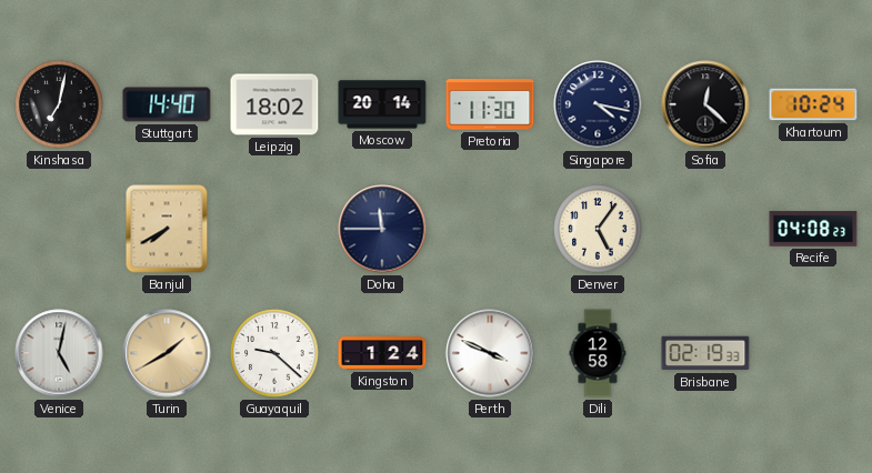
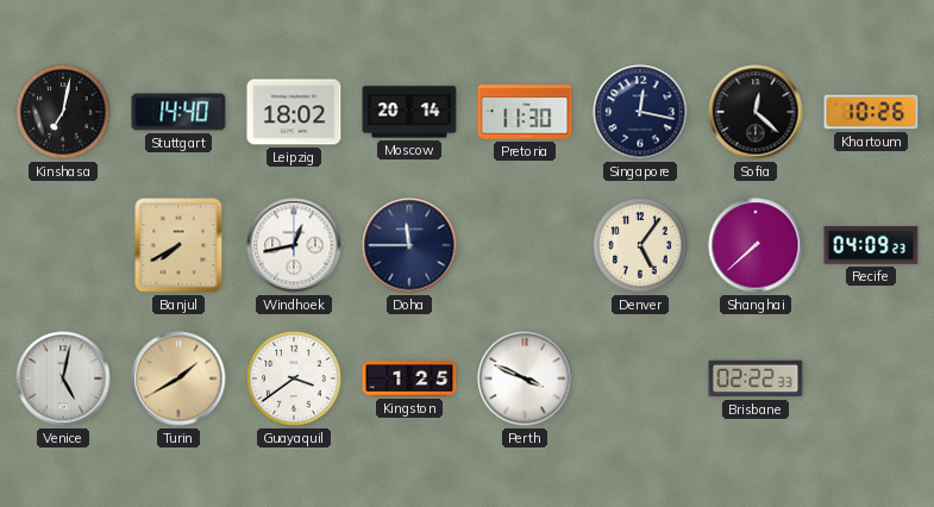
Singapore: 4:17 -> 12:17
Khartoum: 10:24 -> 10:26
Windhoek: none -> 12:43
Shanghai: none -> 7:38
Recife: 04:08 -> 04:09
Guayaquil: 9:22 -> 3:39
Kingston: 1:24 -> 1:25
Dili: 12:58 -> none
Brisbane: 02:19 -> 02:22
